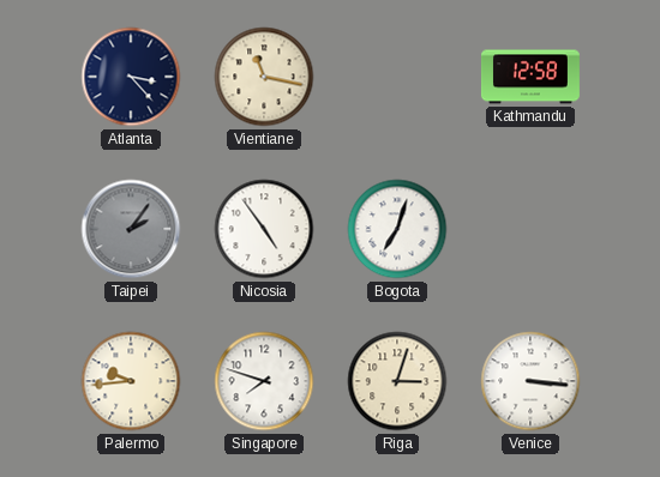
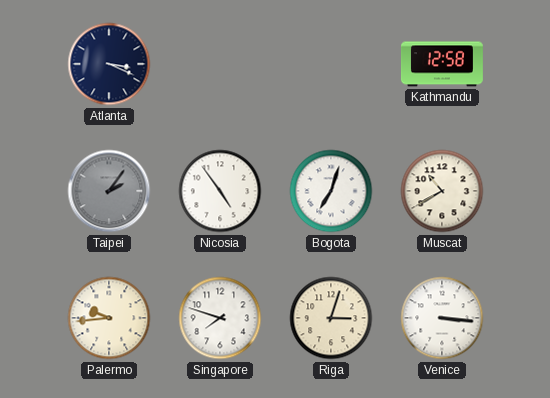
Atlanta: 3:23 -> 3:19
Vientiane: 11:17 -> none
Muscat: none -> 10:40
